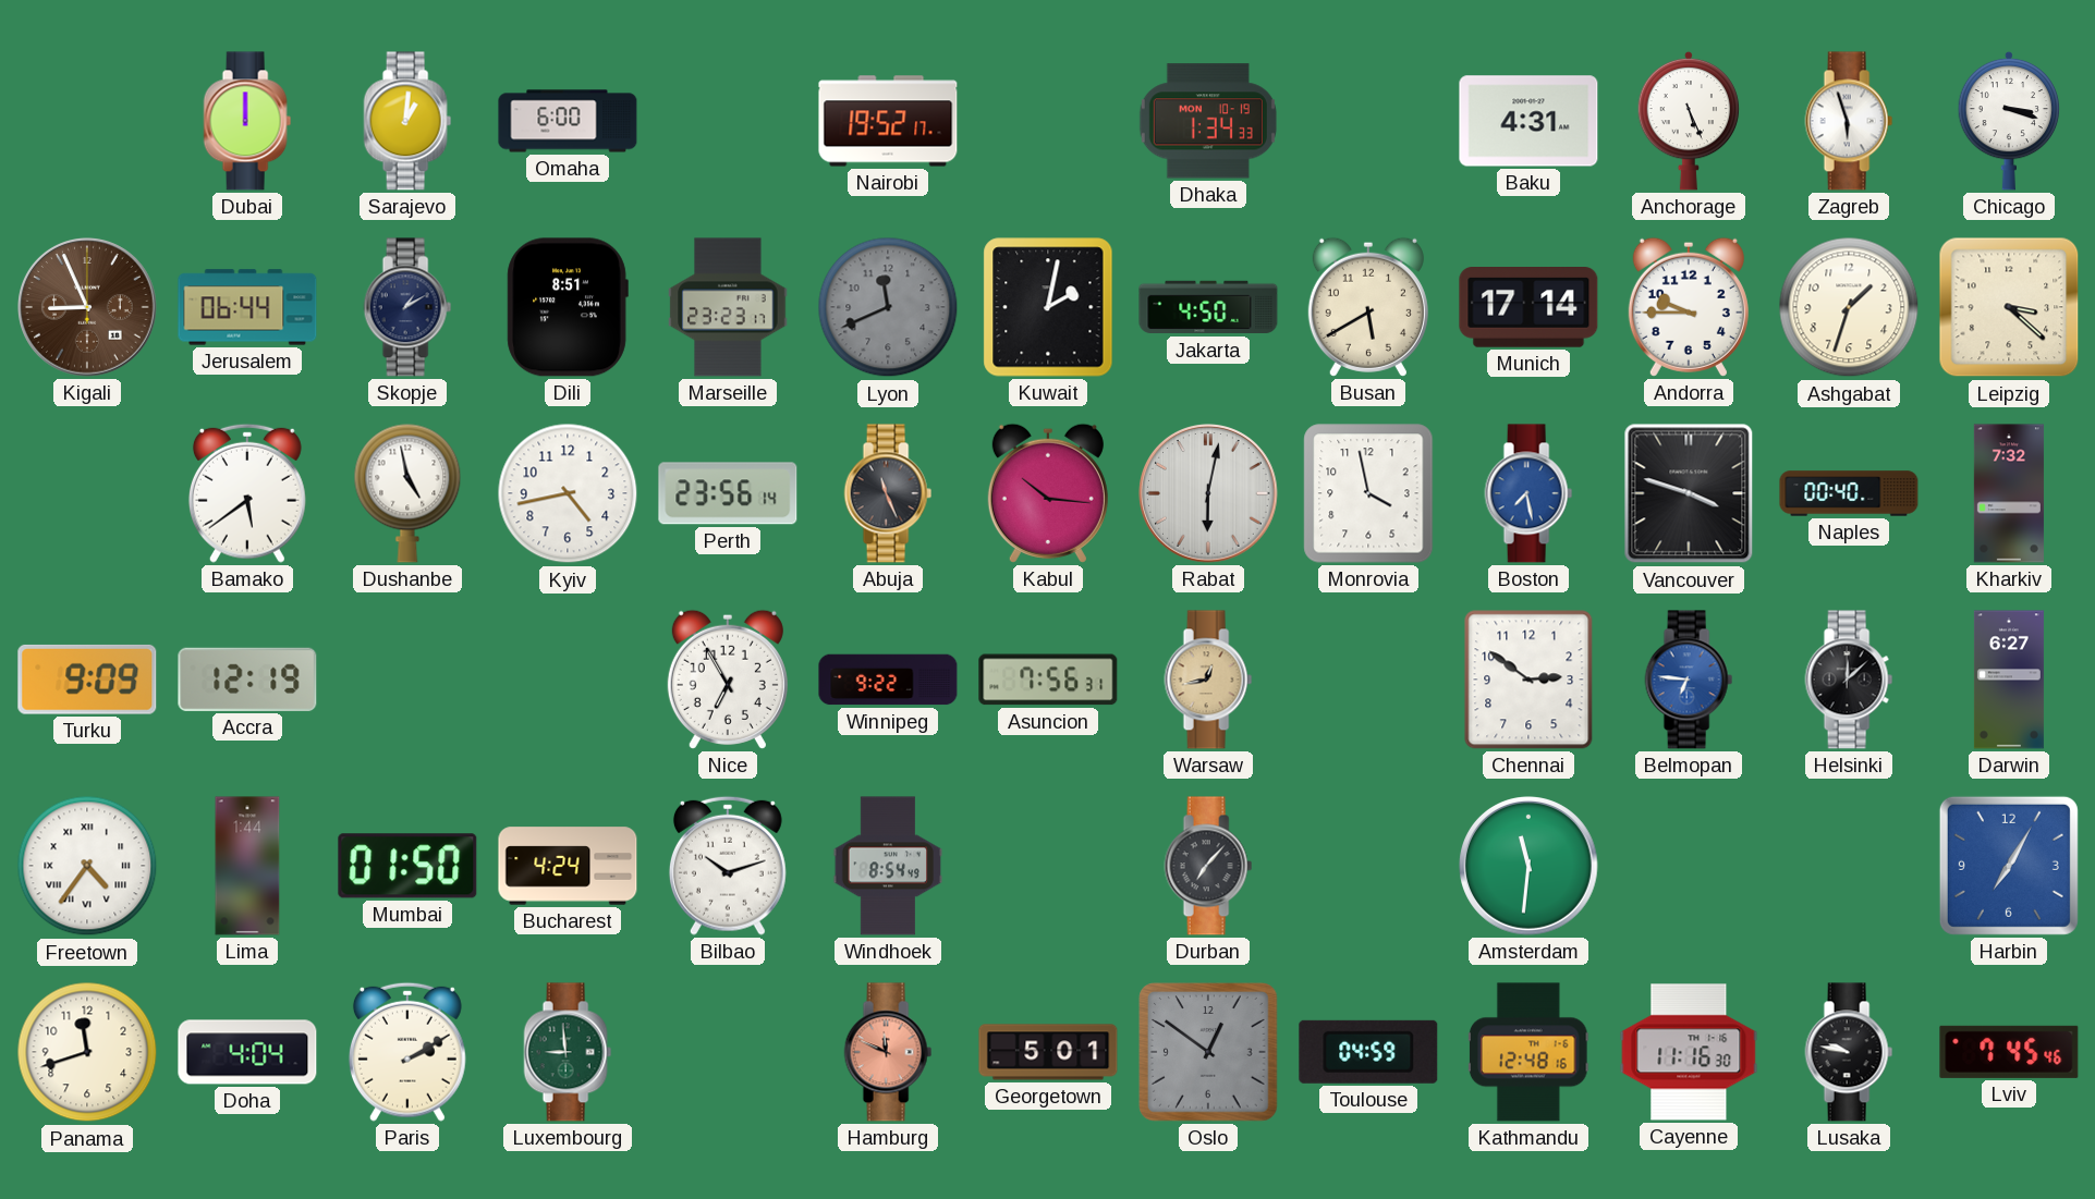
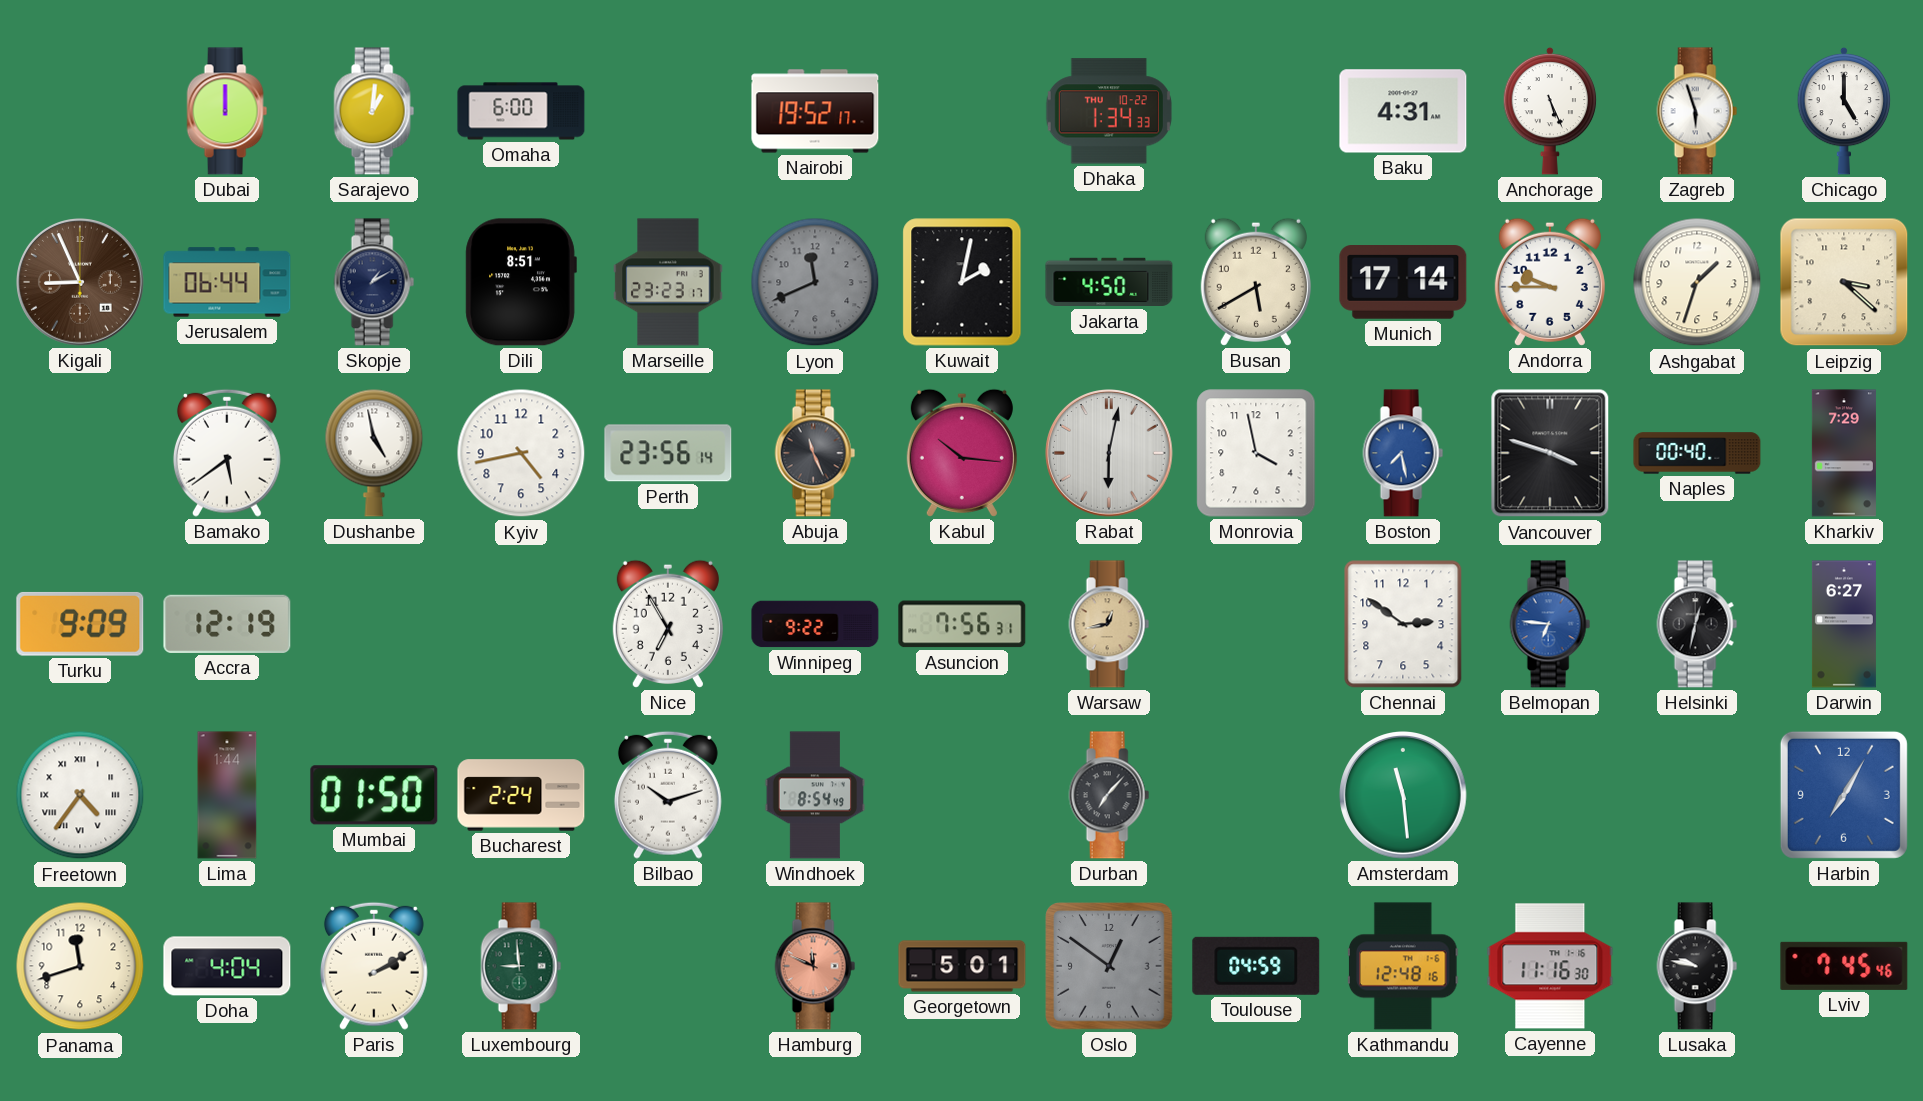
Dhaka date: MON 10-19 -> THU 10-22
Chicago: 3:18 -> 5:00
Kharkiv: 7:32 -> 7:29
Helsinki: 12:08 -> 12:32
Bucharest: 4:24 -> 2:24
Amsterdam: 11:31 -> 11:29
